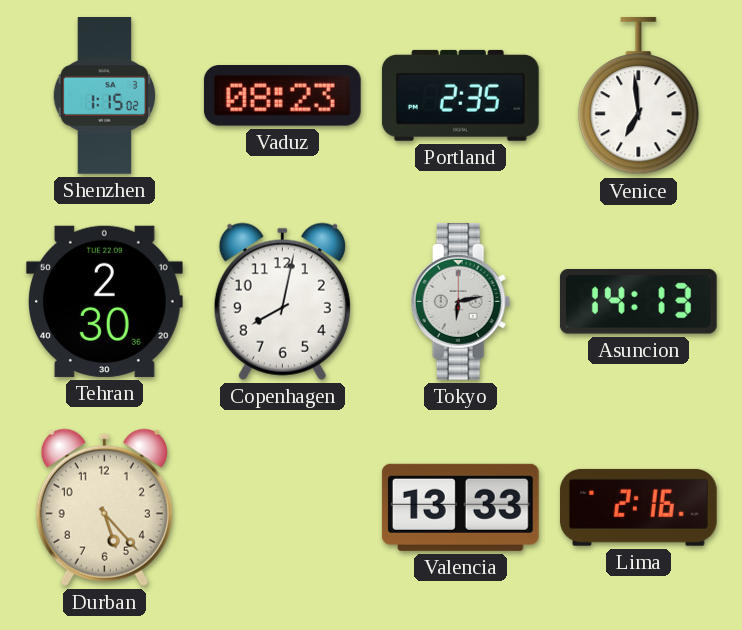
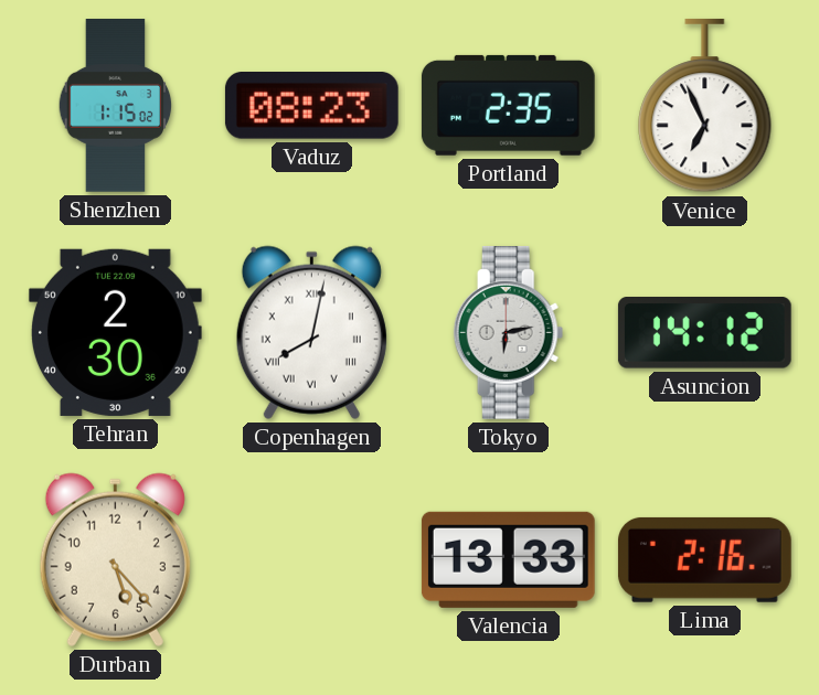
Venice: 6:59 -> 6:56
Copenhagen numerals: Arabic -> Roman
Asuncion: 14:13 -> 14:12
